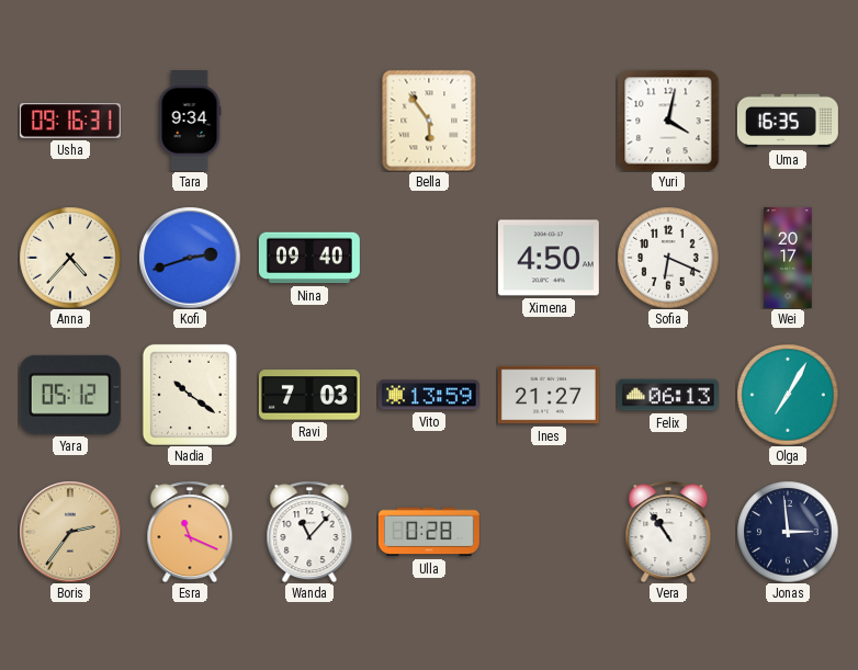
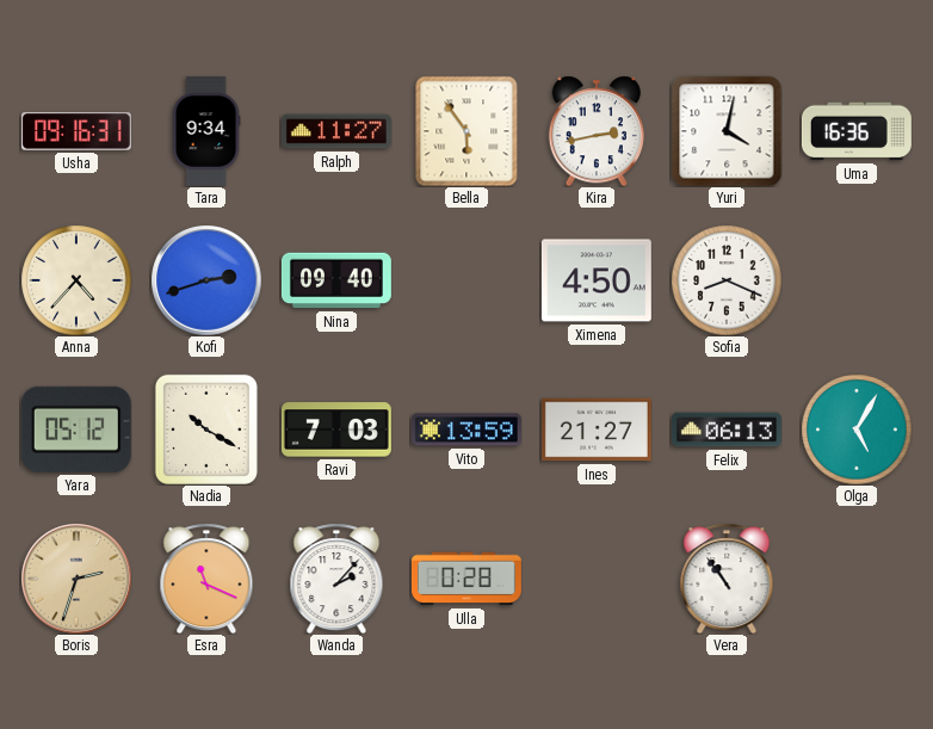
Ralph: none -> 11:27
Kira: none -> 2:43
Uma: 16:35 -> 16:36
Sofia: 6:19 -> 8:19
Wei: 20:17 -> none
Nadia: 10:21 -> 10:20
Olga: 7:05 -> 5:05
Boris: 2:36 -> 2:33
Wanda: 11:07 -> 2:07
Jonas: 2:59 -> none
